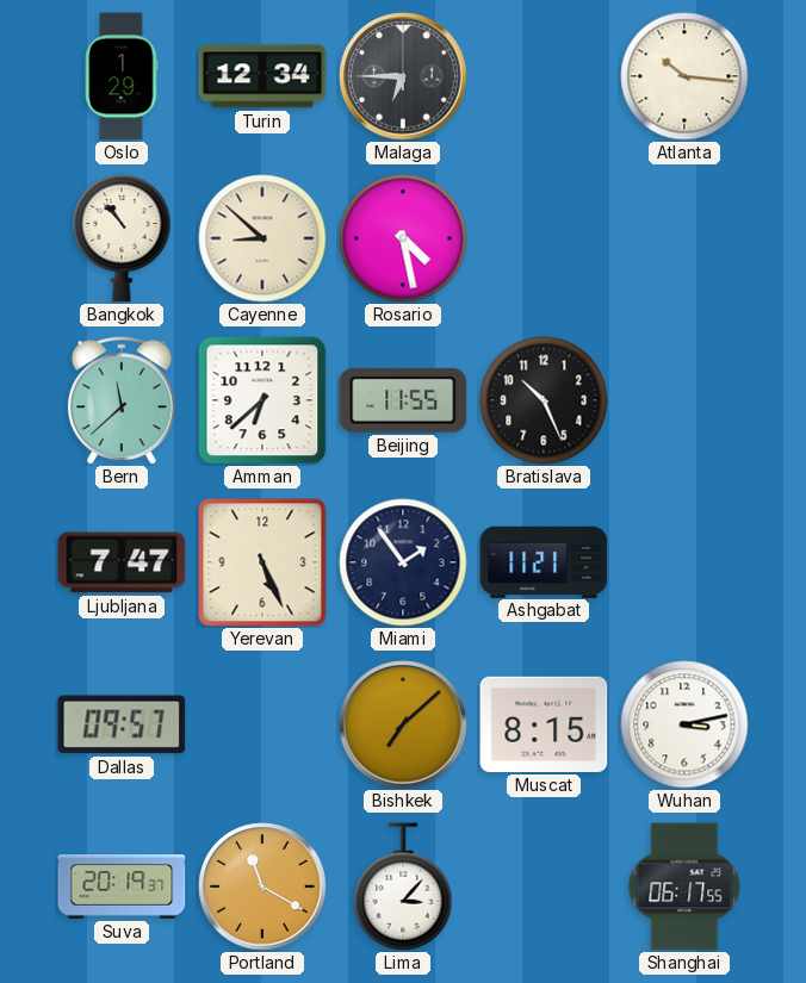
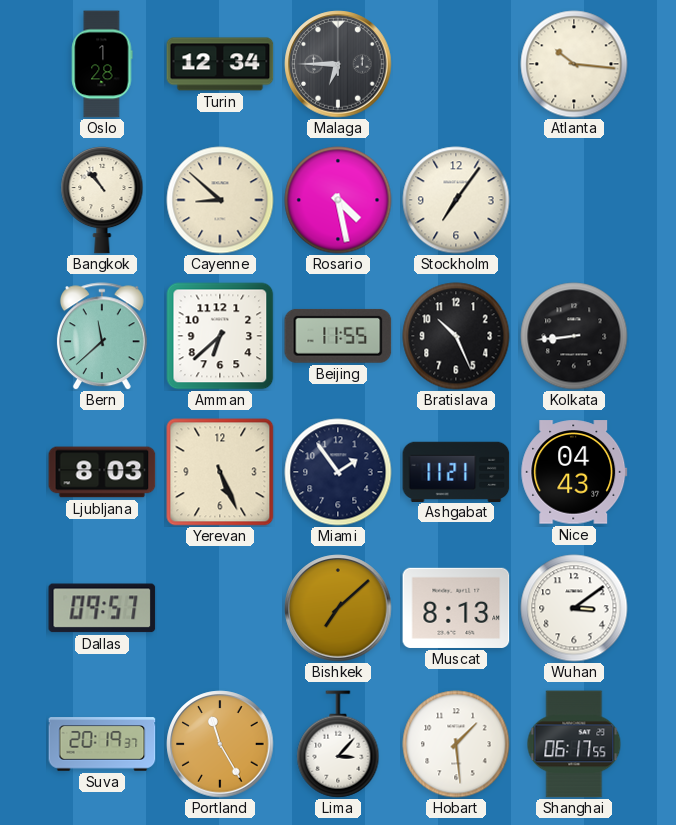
Oslo: 1:29 -> 1:28
Stockholm: none -> 7:06
Kolkata: none -> 8:44
Ljubljana: 7:47 -> 8:03
Nice: none -> 04:43
Muscat: 8:15 -> 8:13
Wuhan: 3:13 -> 3:09
Portland: 11:20 -> 11:25
Hobart: none -> 1:29
